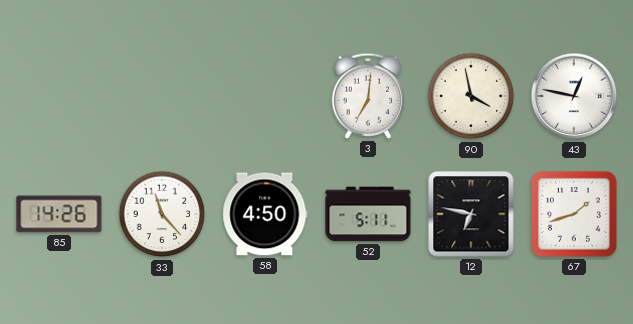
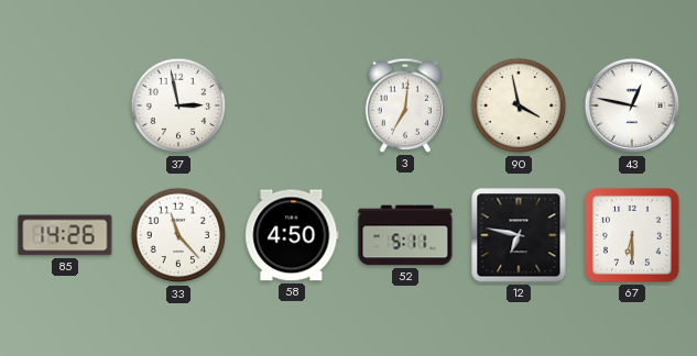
37: none -> 2:58
67: 1:42 -> 6:30
